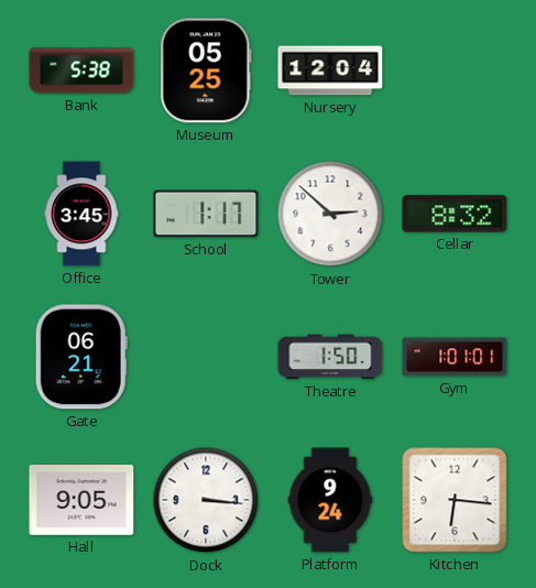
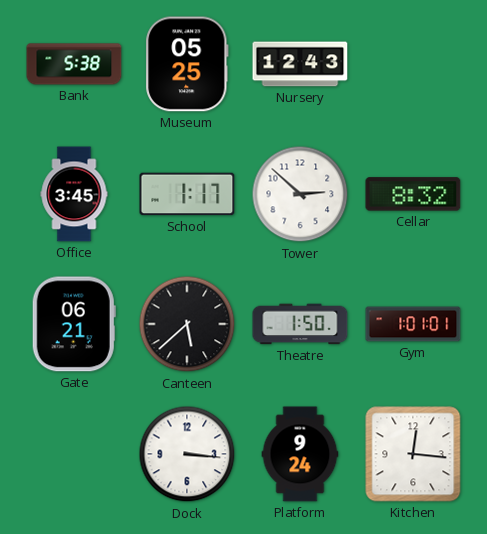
Nursery: 12:04 -> 12:43
Canteen: none -> 5:38
Hall: 9:05 -> none
Kitchen: 6:16 -> 12:16
